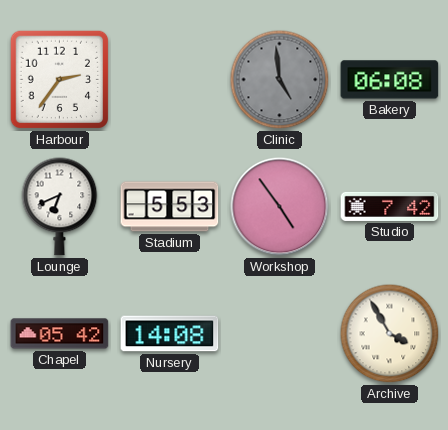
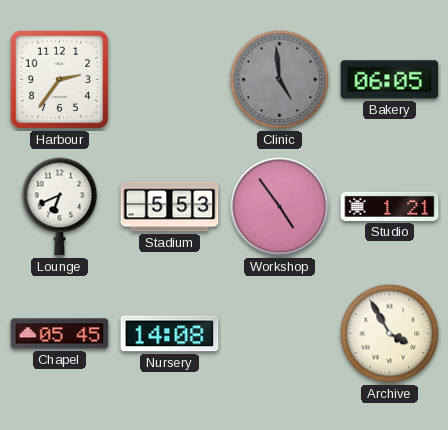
Bakery: 06:08 -> 06:05
Studio: 7:42 -> 1:21
Chapel: 05:42 -> 05:45
